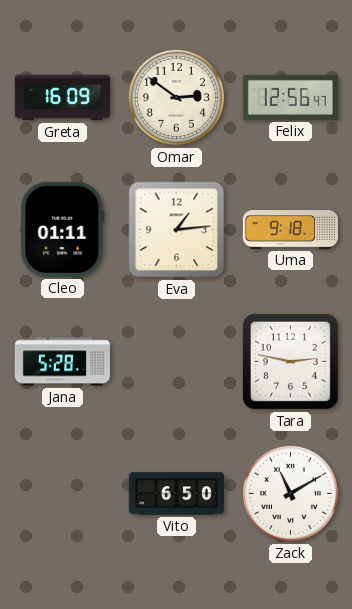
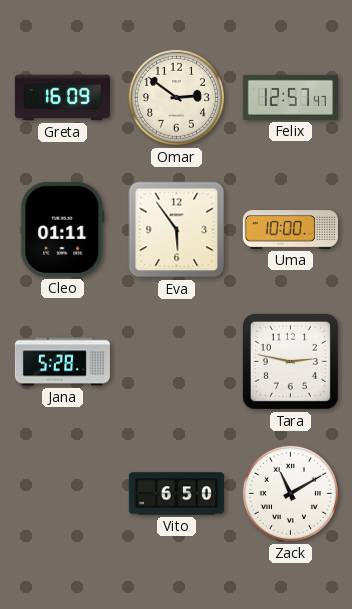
Felix: 12:56 -> 12:57
Eva: 1:14 -> 5:54
Uma: 9:18 -> 10:00
